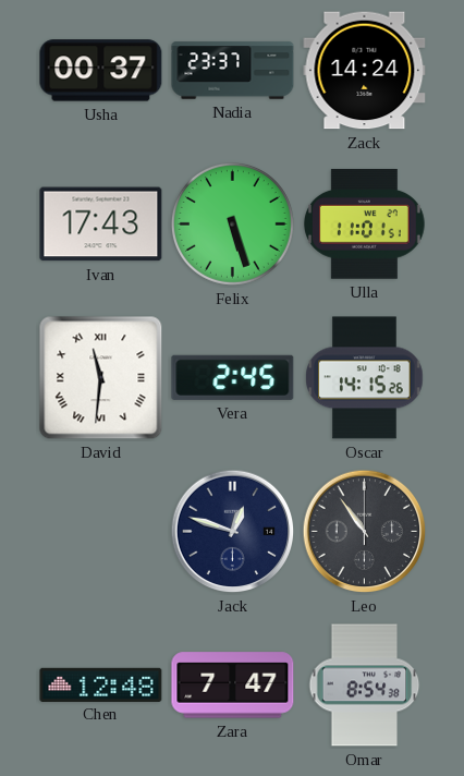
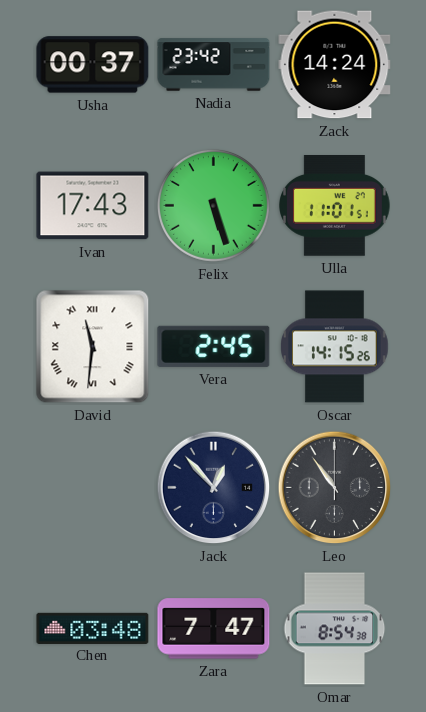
Nadia: 23:37 -> 23:42
Jack: 12:48 -> 12:53
Chen: 12:48 -> 03:48
